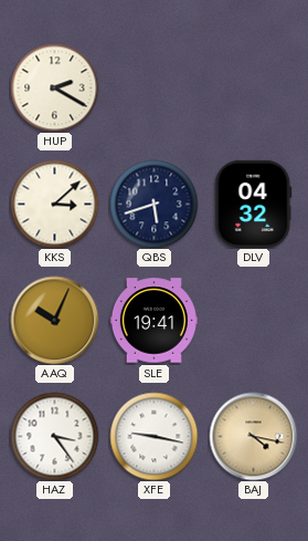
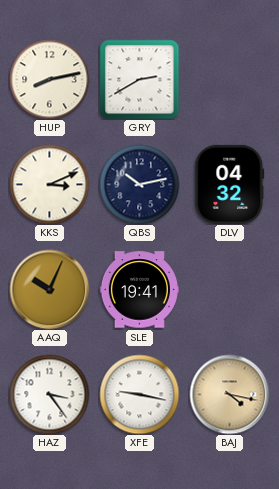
HUP: 2:20 -> 8:13
GRY: none -> 2:40
KKS: 3:08 -> 3:11
QBS: 5:42 -> 10:13
